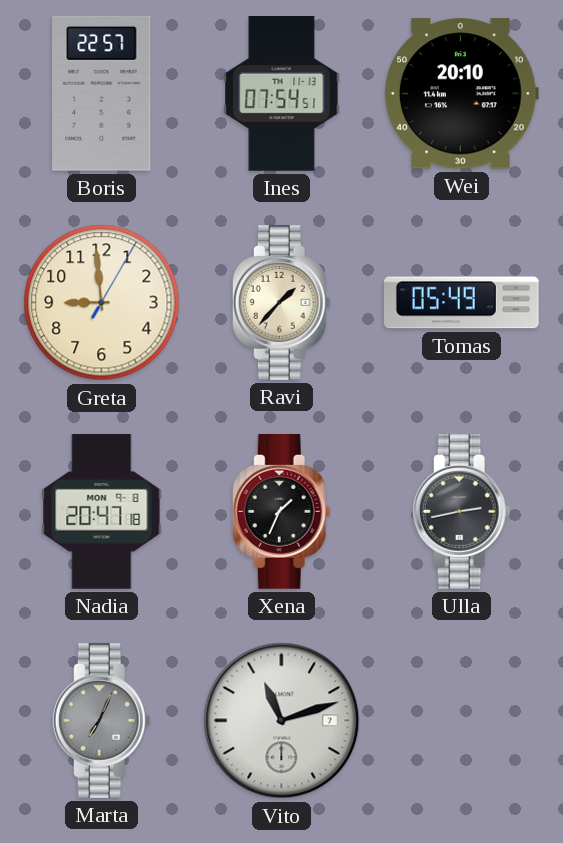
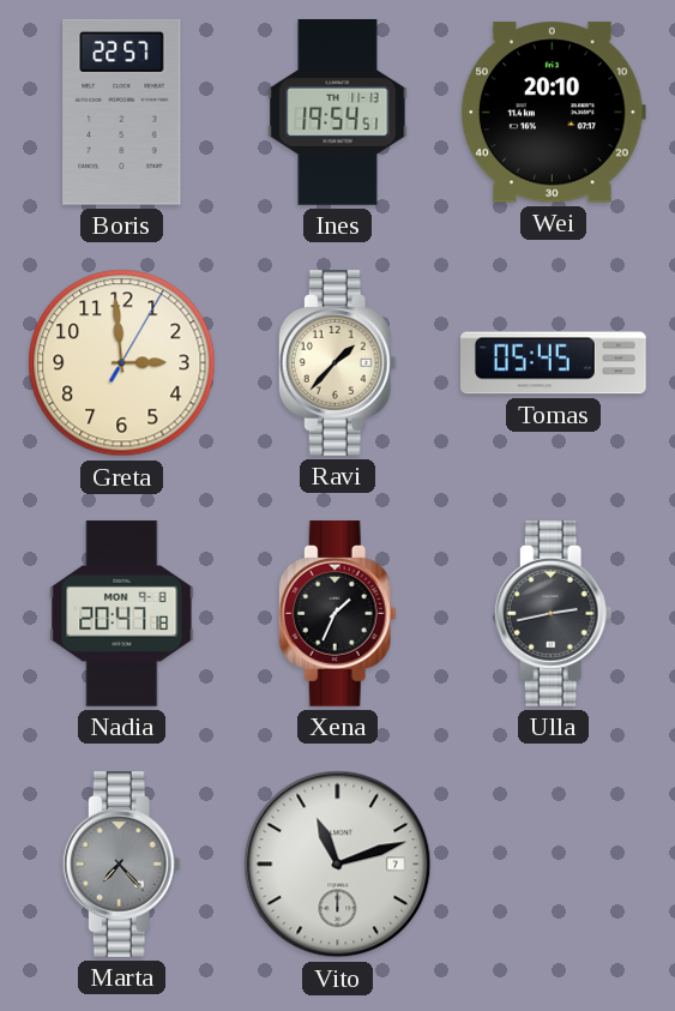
Ines: 07:54 -> 19:54
Greta: 8:59 -> 2:59
Tomas: 05:49 -> 05:45
Marta: 7:04 -> 7:23
